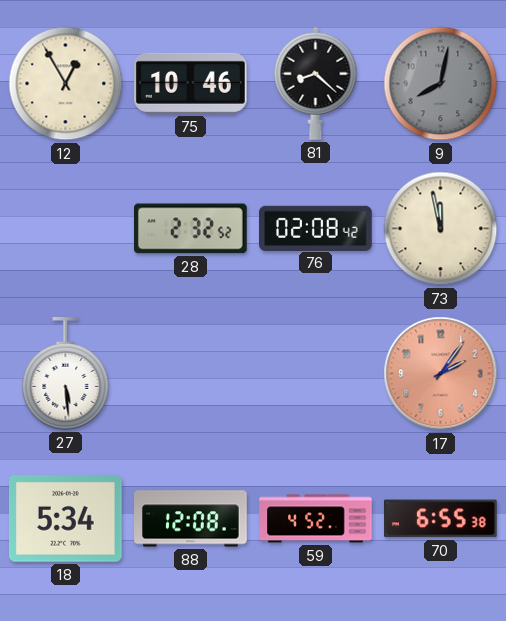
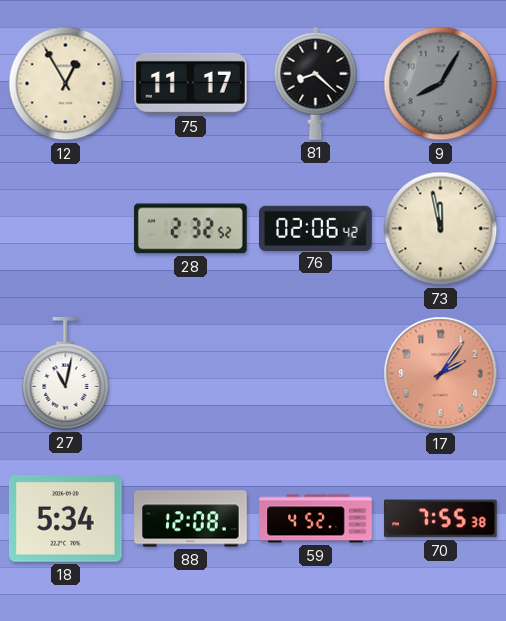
75: 10:46 -> 11:17
9: 8:02 -> 8:05
76: 02:08 -> 02:06
27: 5:29 -> 11:02
70: 6:55 -> 7:55
